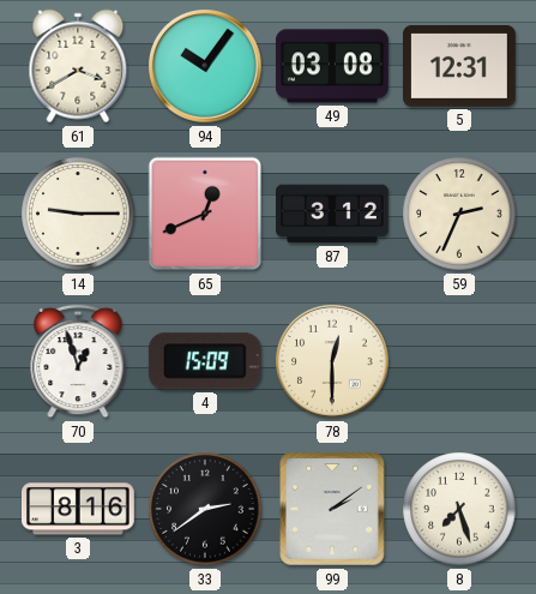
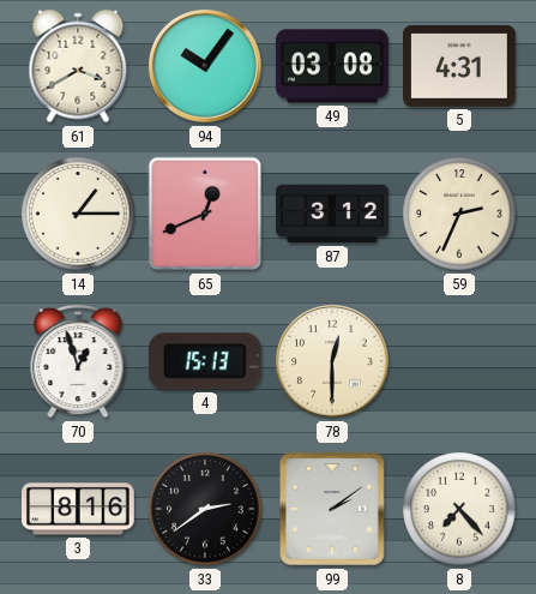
5: 12:31 -> 4:31
14: 9:15 -> 1:15
4: 15:09 -> 15:13
8: 7:27 -> 7:23
